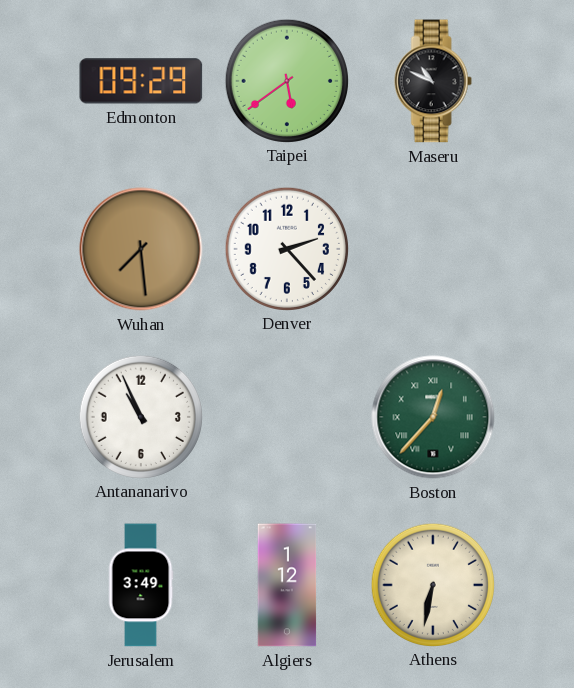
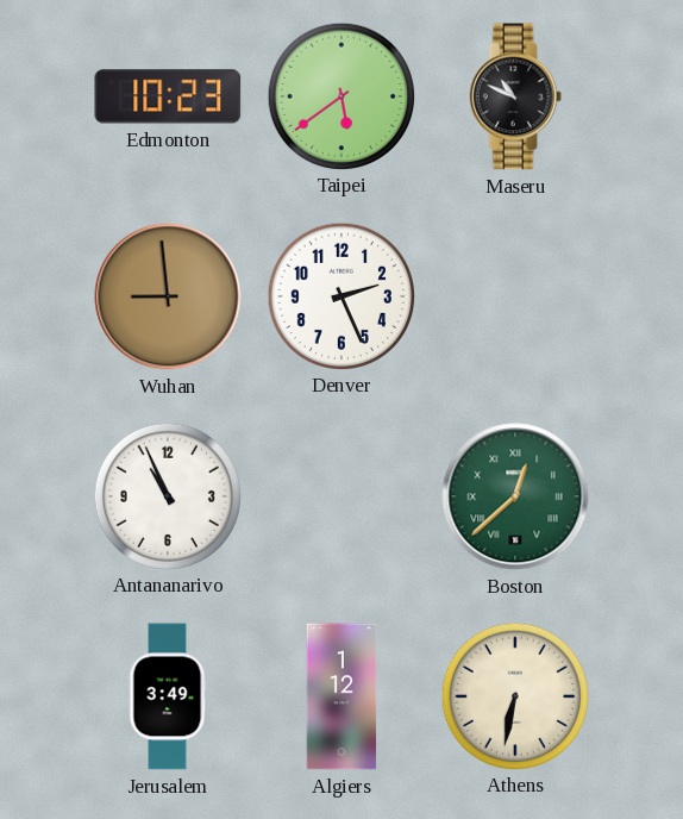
Edmonton: 09:29 -> 10:23
Wuhan: 7:29 -> 8:59
Denver: 2:23 -> 2:26
Boston: 12:37 -> 12:38
